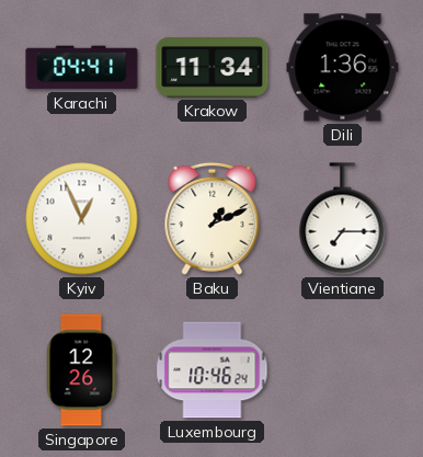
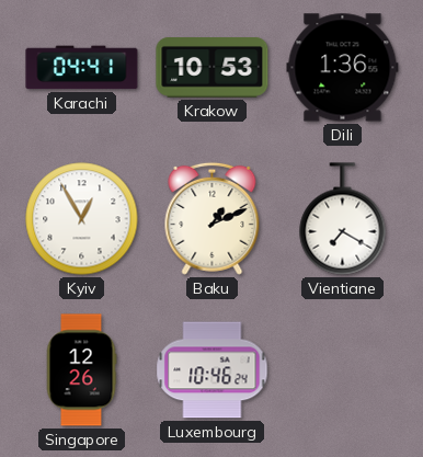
Krakow: 11:34 -> 10:53
Kyiv: 12:56 -> 12:55
Vientiane: 7:15 -> 7:20
